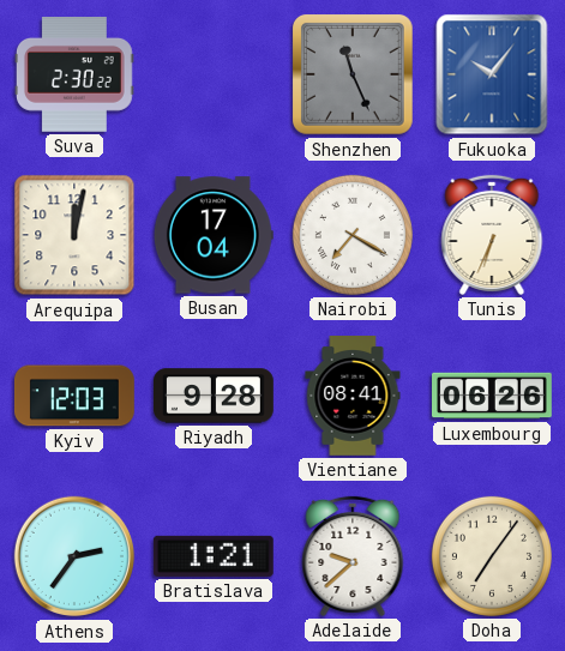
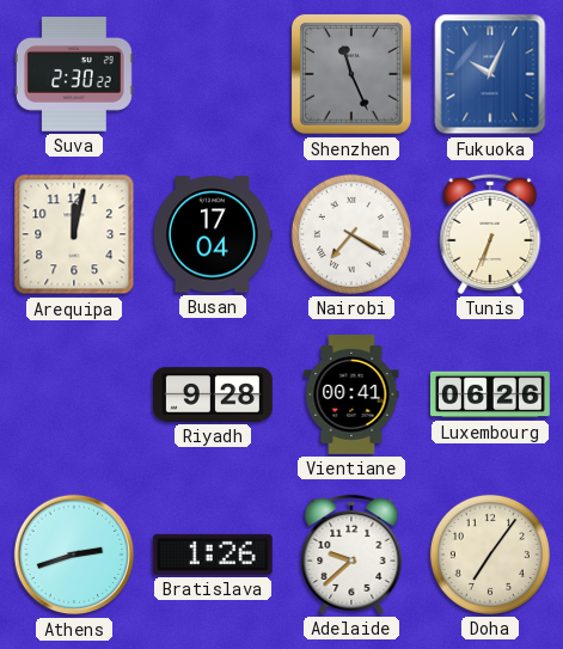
Fukuoka: 10:06 -> 10:04
Kyiv: 12:03 -> none
Vientiane: 08:41 -> 00:41
Athens: 2:36 -> 2:42
Bratislava: 1:21 -> 1:26
